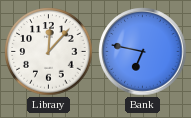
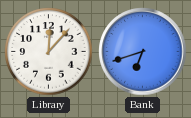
Bank: 6:47 -> 6:42
